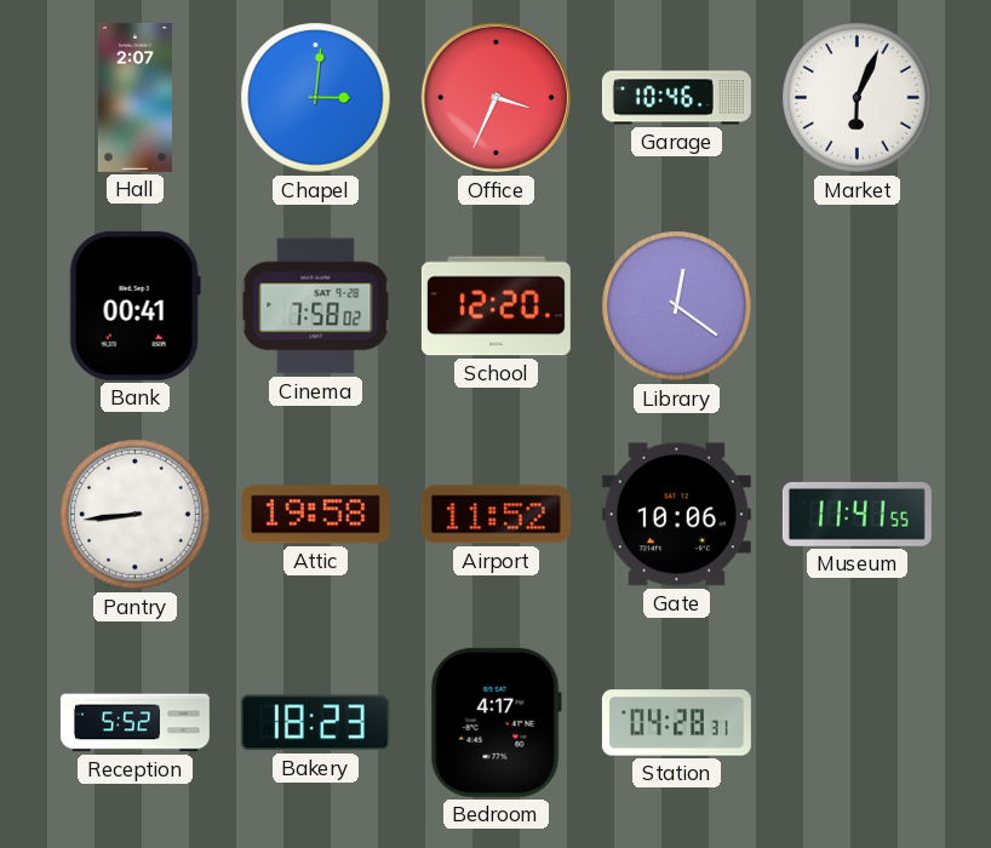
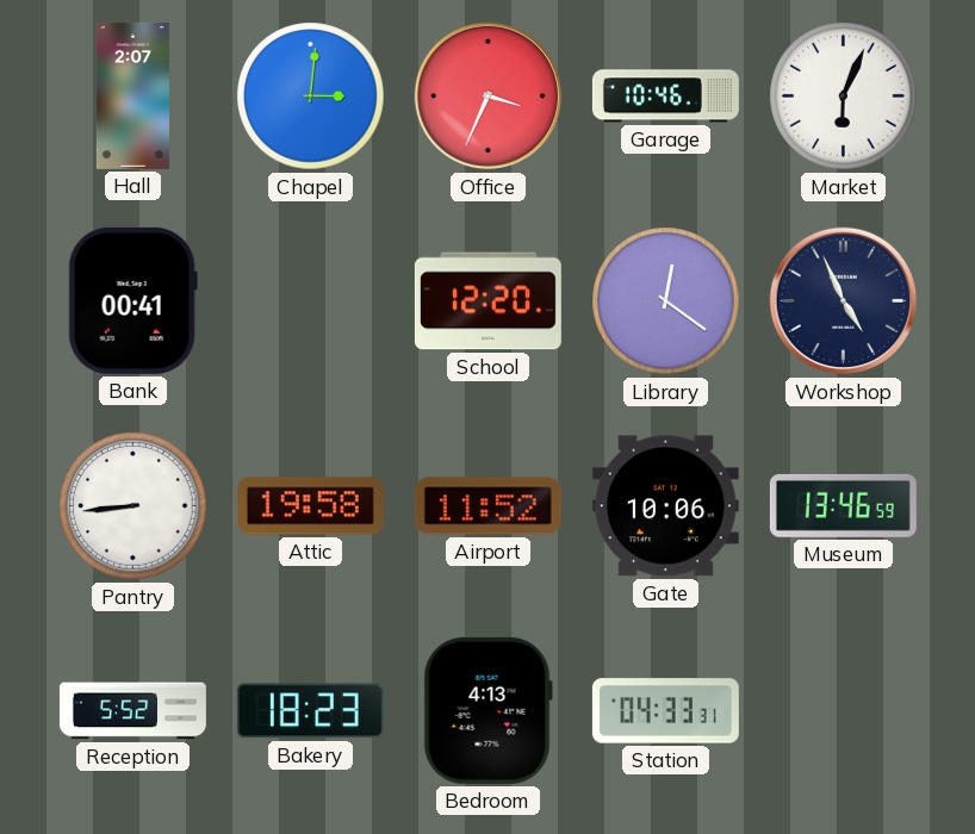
Cinema: 7:58 -> none
Workshop: none -> 4:56
Museum: 11:41 -> 13:46
Bedroom: 4:17 -> 4:13
Station: 04:28 -> 04:33
